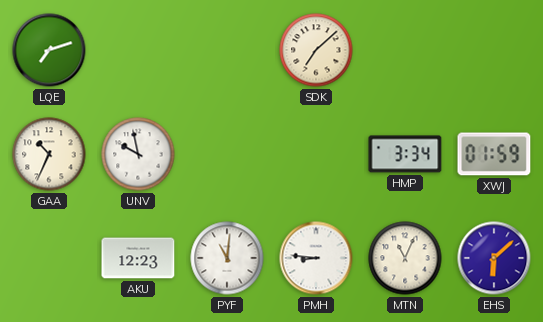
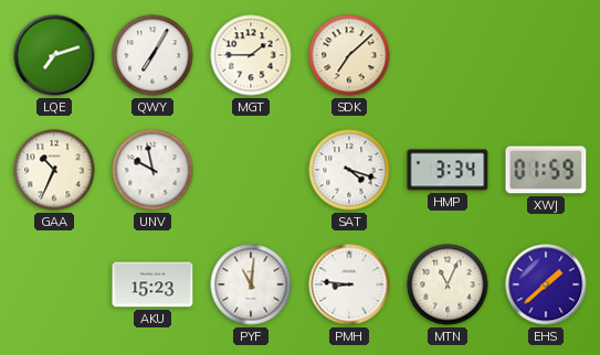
QWY: none -> 7:05
MGT: none -> 1:45
SAT: none -> 4:18
AKU: 12:23 -> 15:23
EHS: 6:08 -> 1:38
